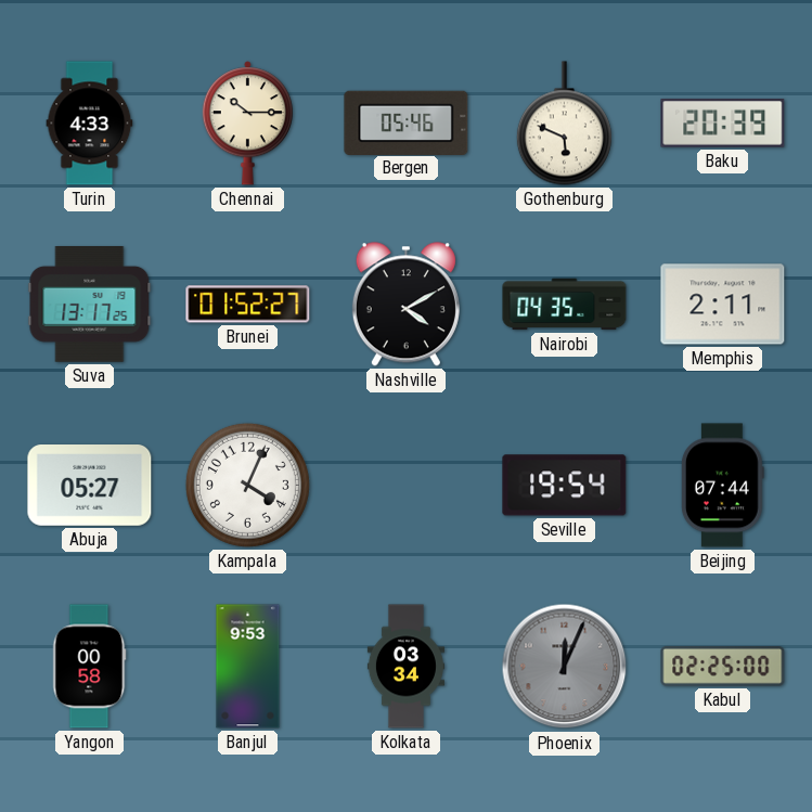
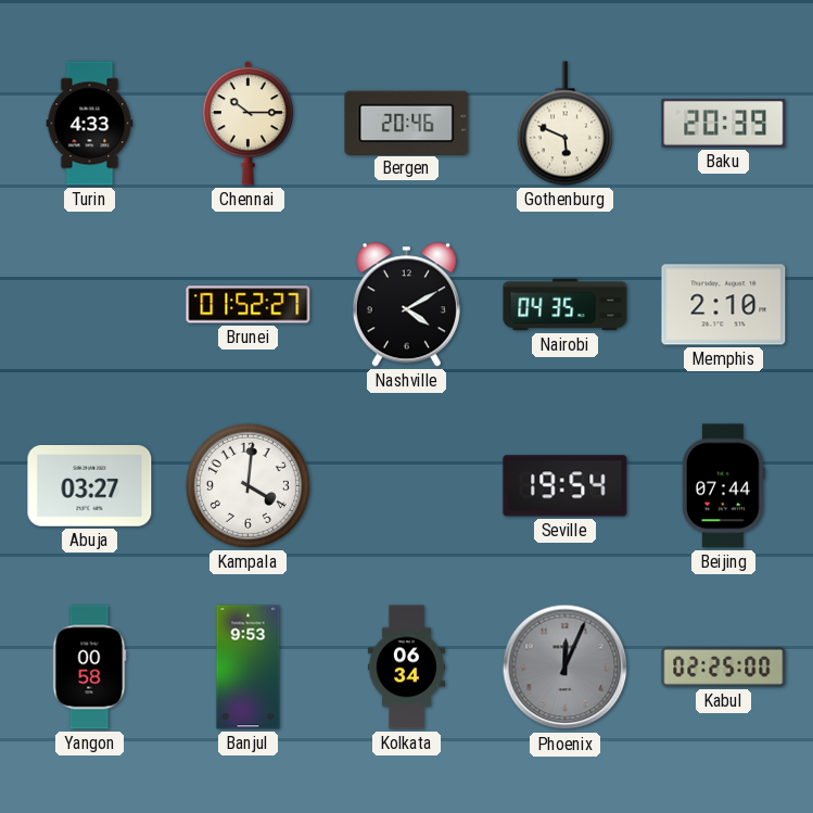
Bergen: 05:46 -> 20:46
Suva: 13:17 -> none
Memphis: 2:11 -> 2:10
Abuja: 05:27 -> 03:27
Kampala: 4:04 -> 4:01
Kolkata: 03:34 -> 06:34
